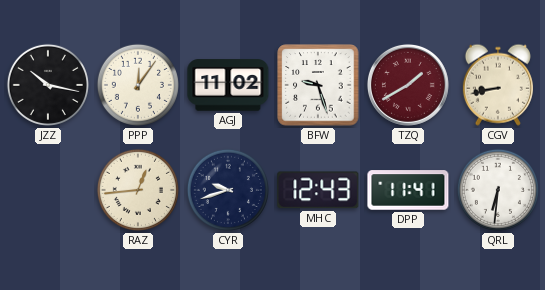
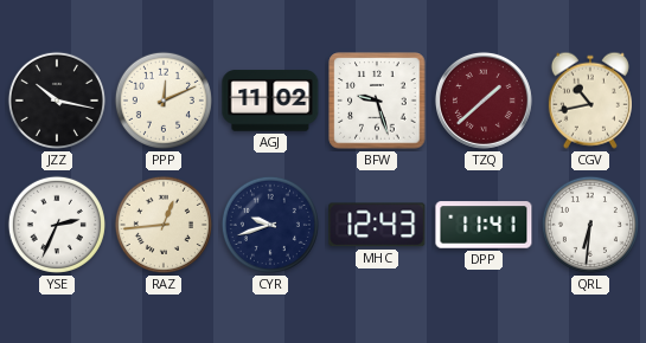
PPP: 12:06 -> 12:11
TZQ: 1:40 -> 1:38
CGV: 8:43 -> 10:43
YSE: none -> 2:34
